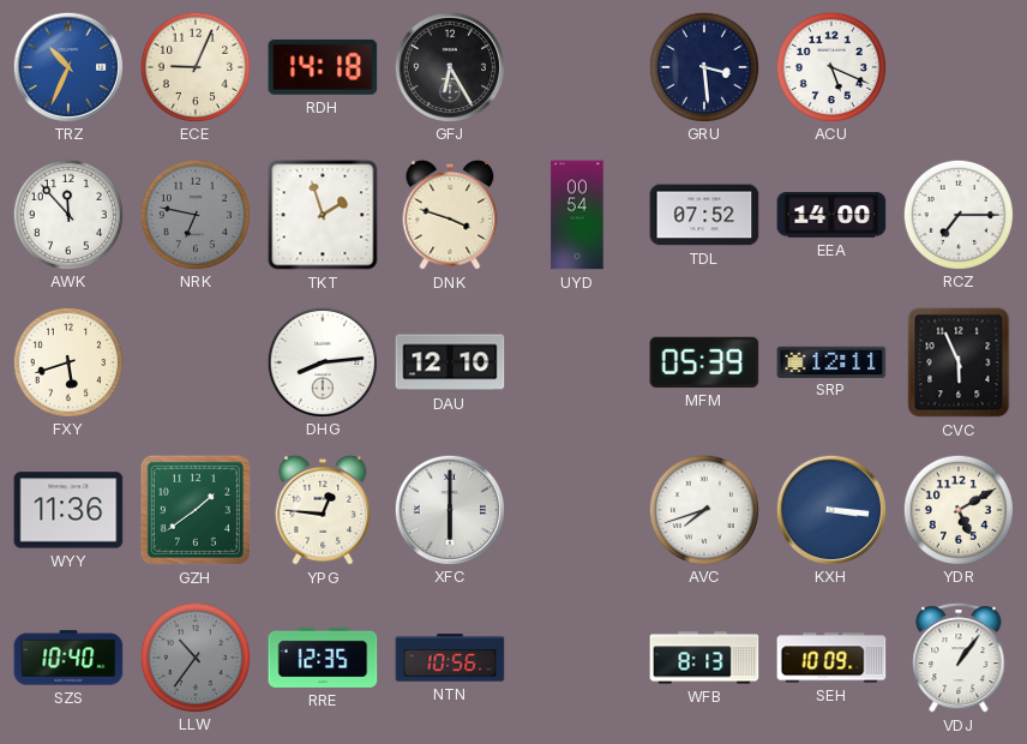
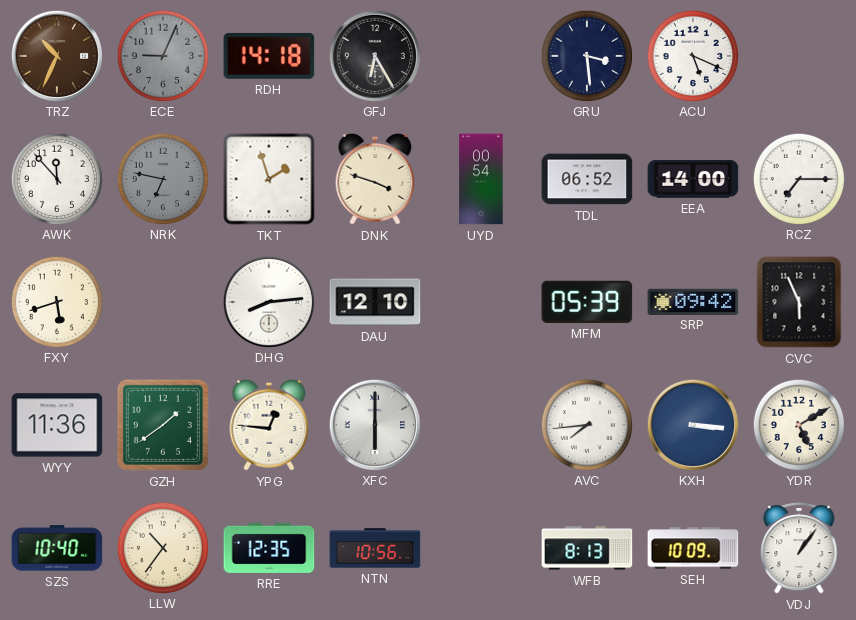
TRZ dial: blue -> brown
ECE dial: cream -> grey
TDL: 07:52 -> 06:52
SRP: 12:11 -> 09:42
AVC: 7:42 -> 7:44
LLW dial: grey -> cream
